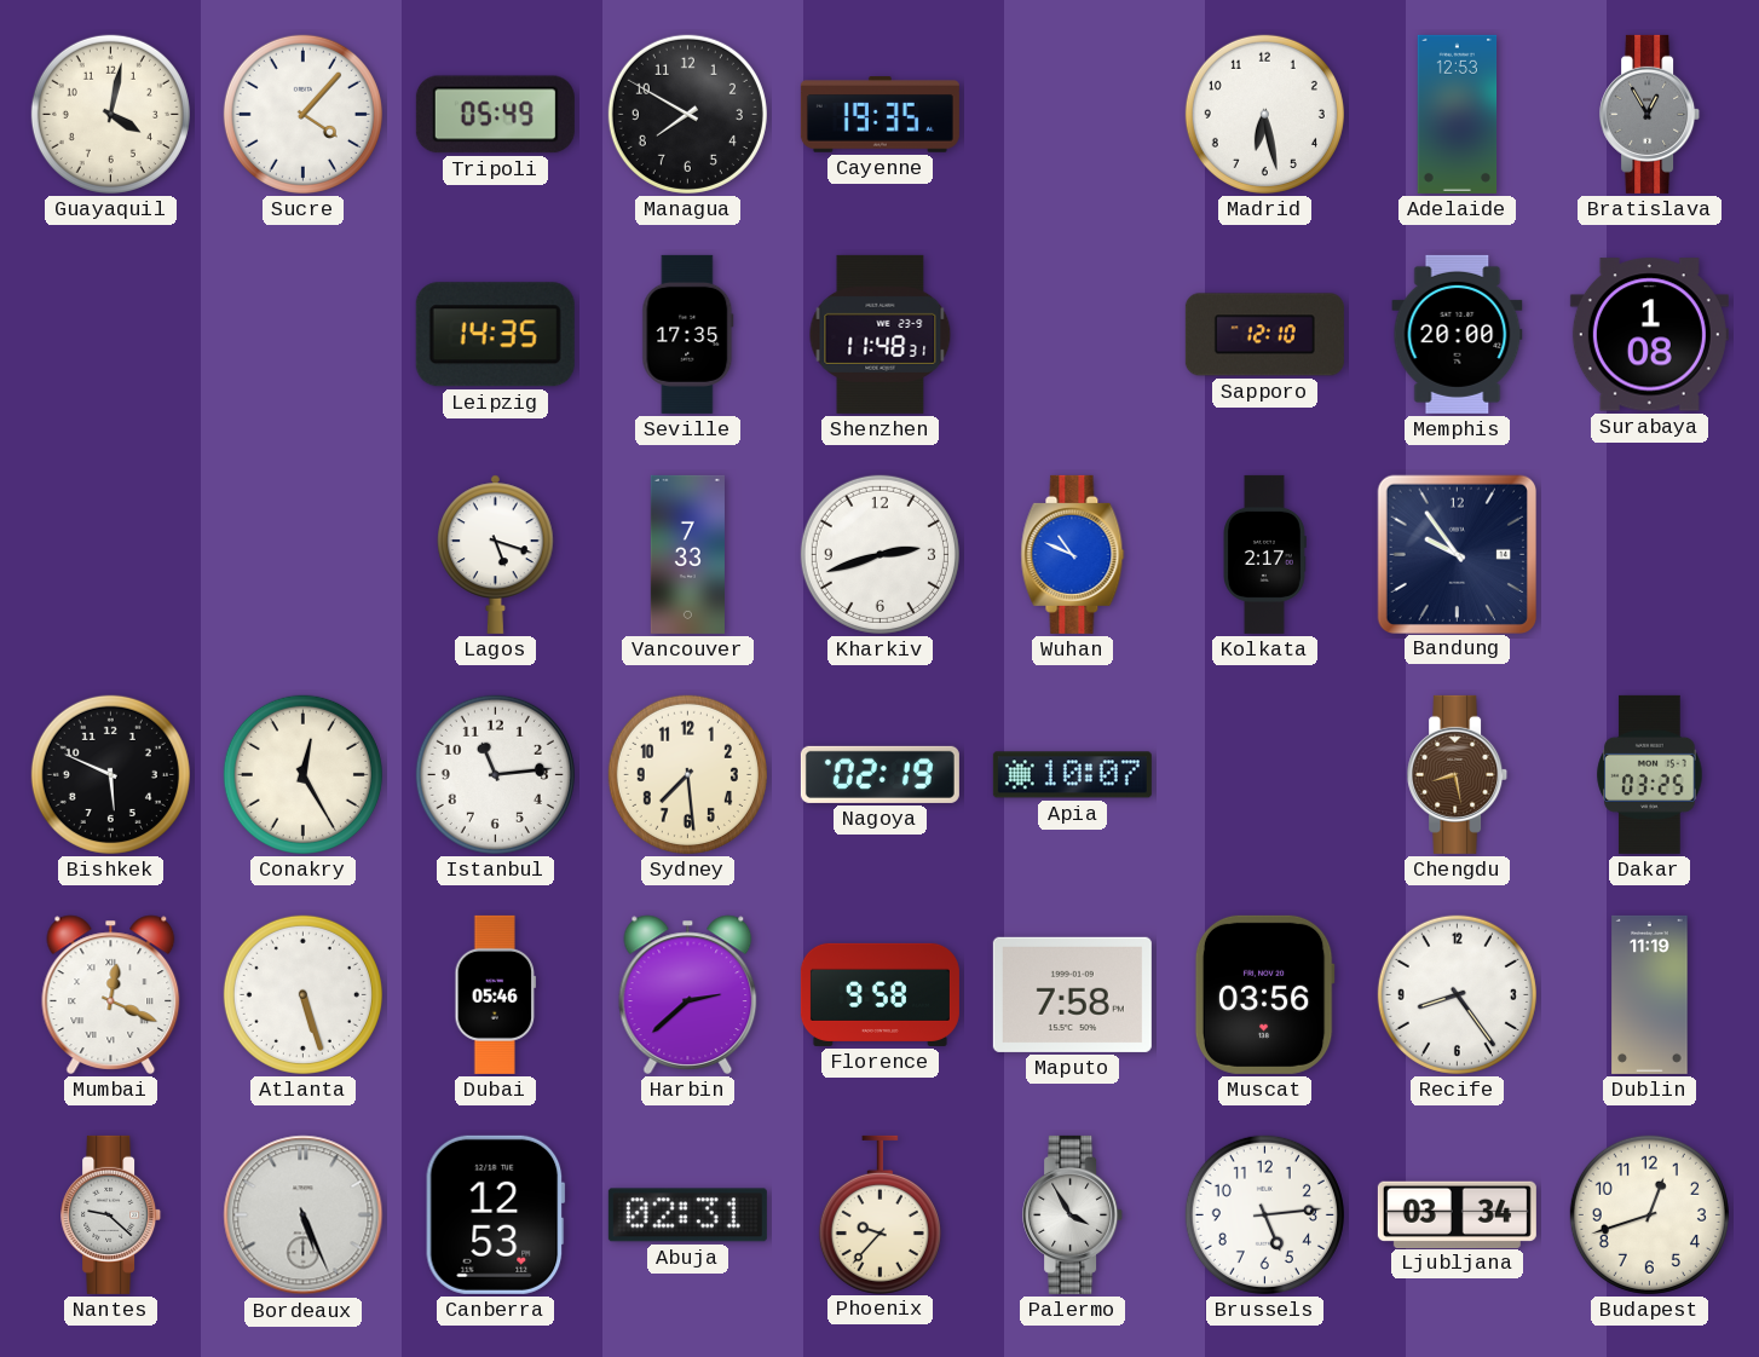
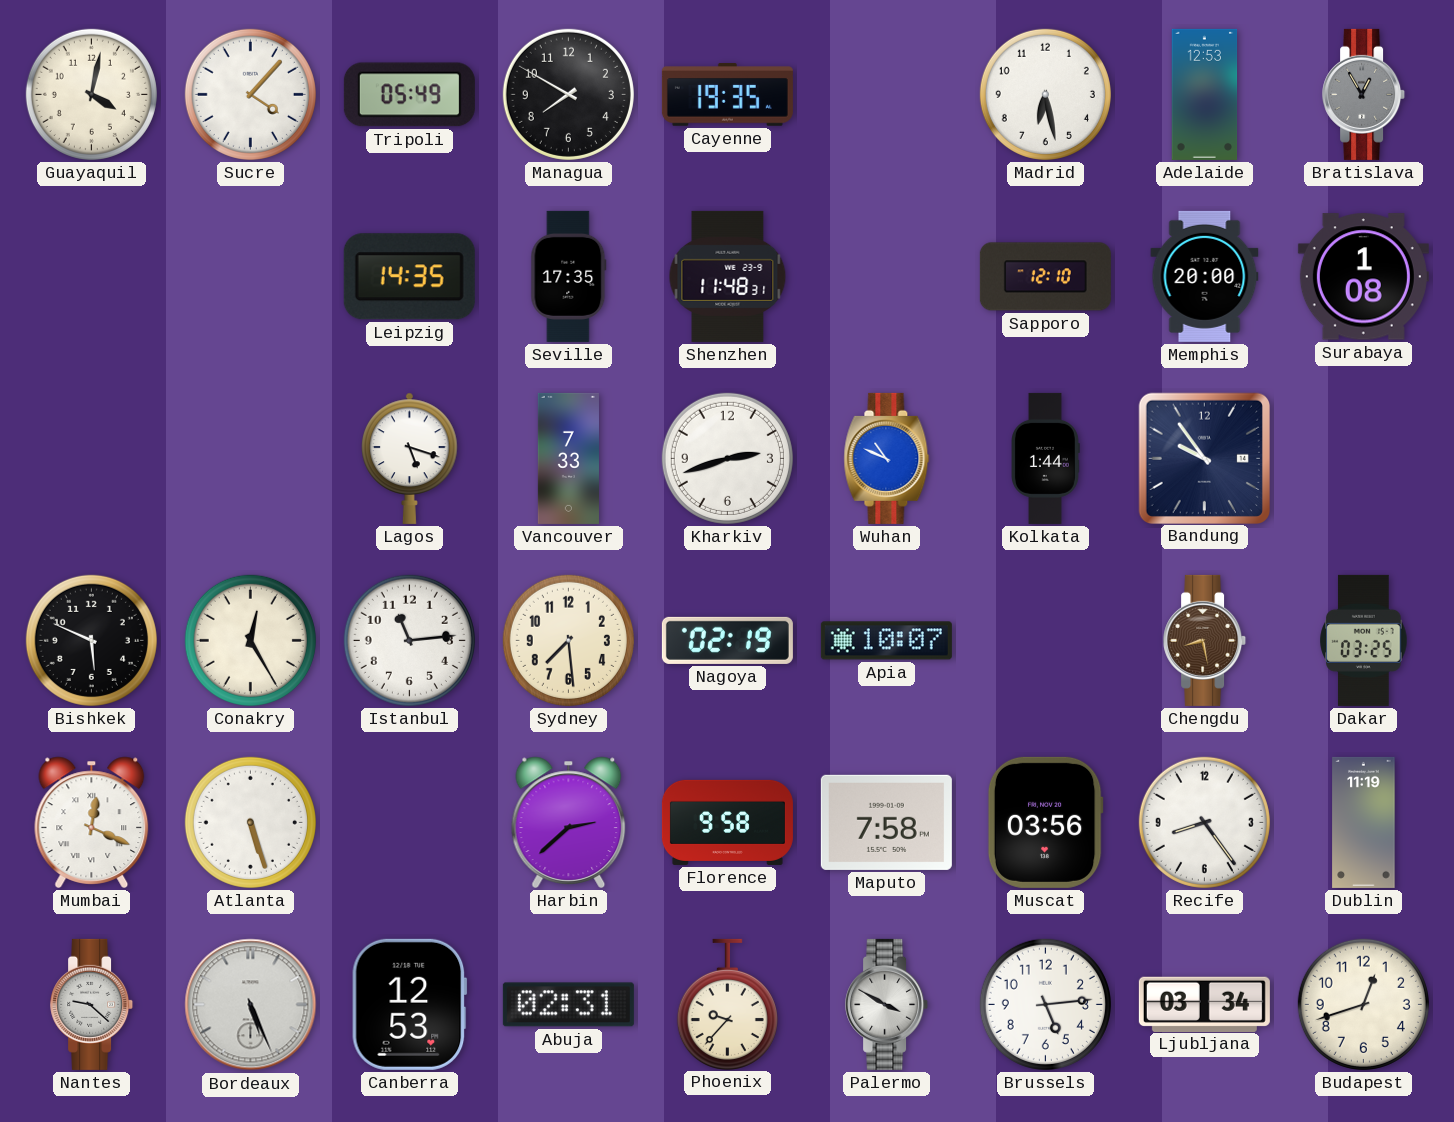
Kolkata: 2:17 -> 1:44
Dubai: 05:46 -> none
Palermo: 3:55 -> 3:50
